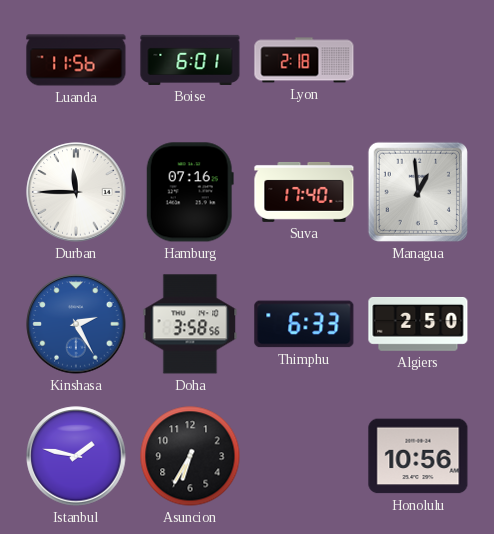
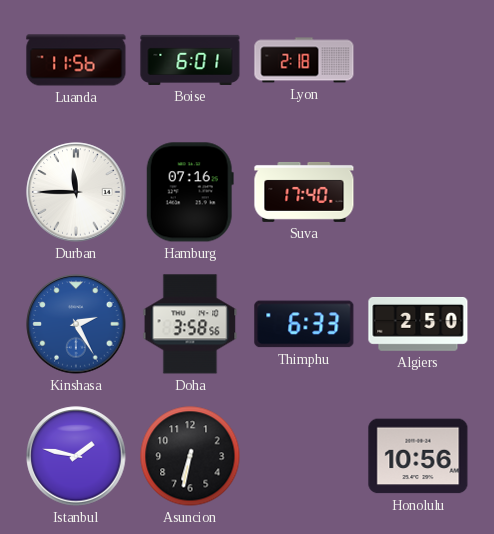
Managua: 12:59 -> none
Asuncion: 6:35 -> 6:32
